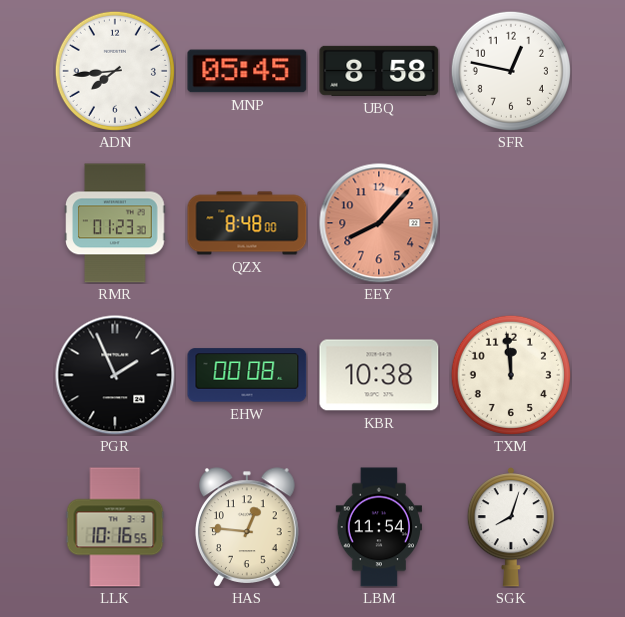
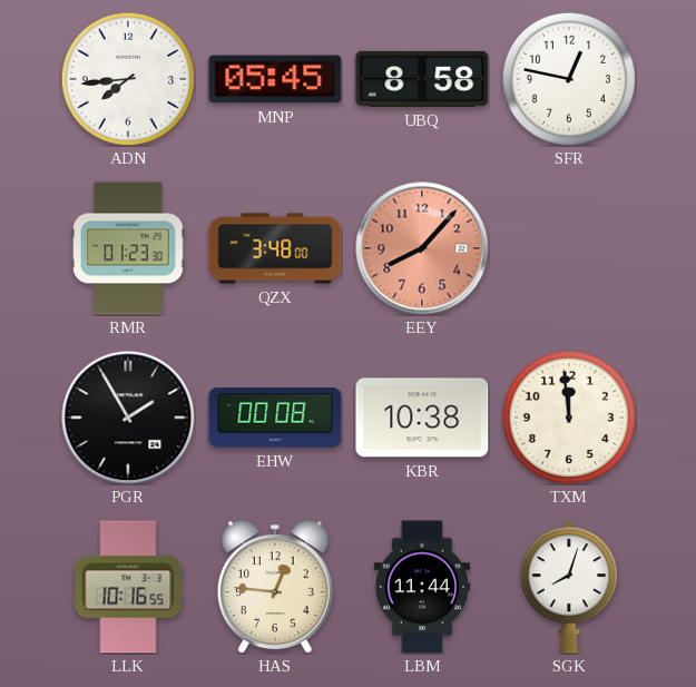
QZX: 8:48 -> 3:48
PGR: 1:56 -> 1:55
LBM: 11:54 -> 11:44
